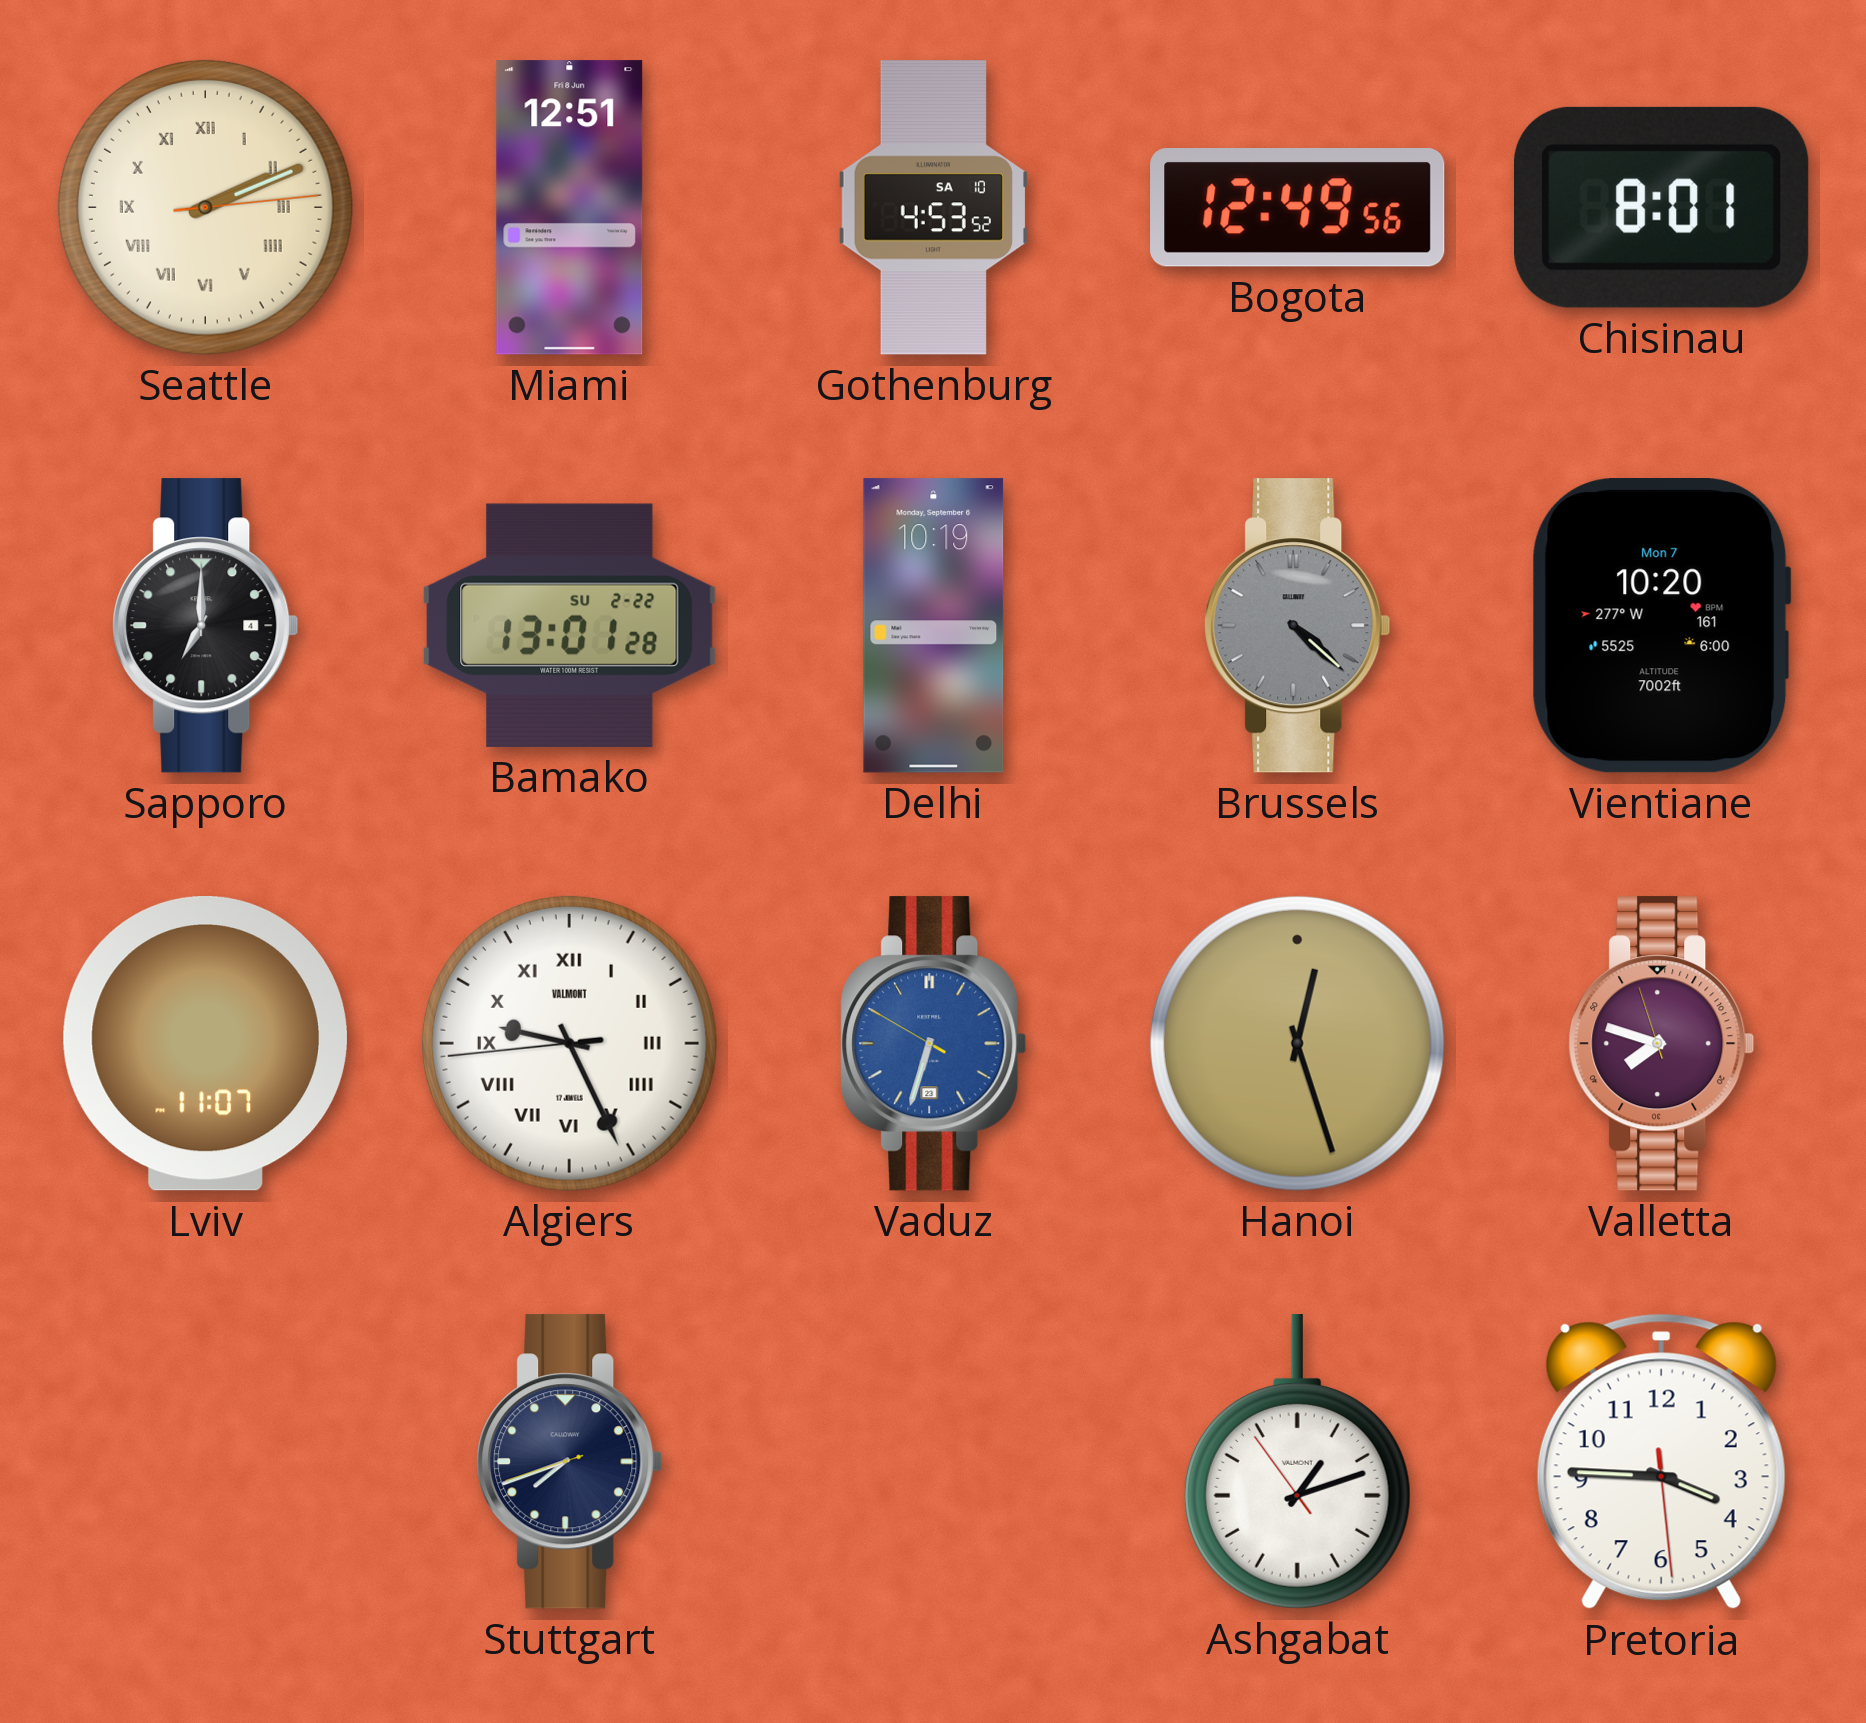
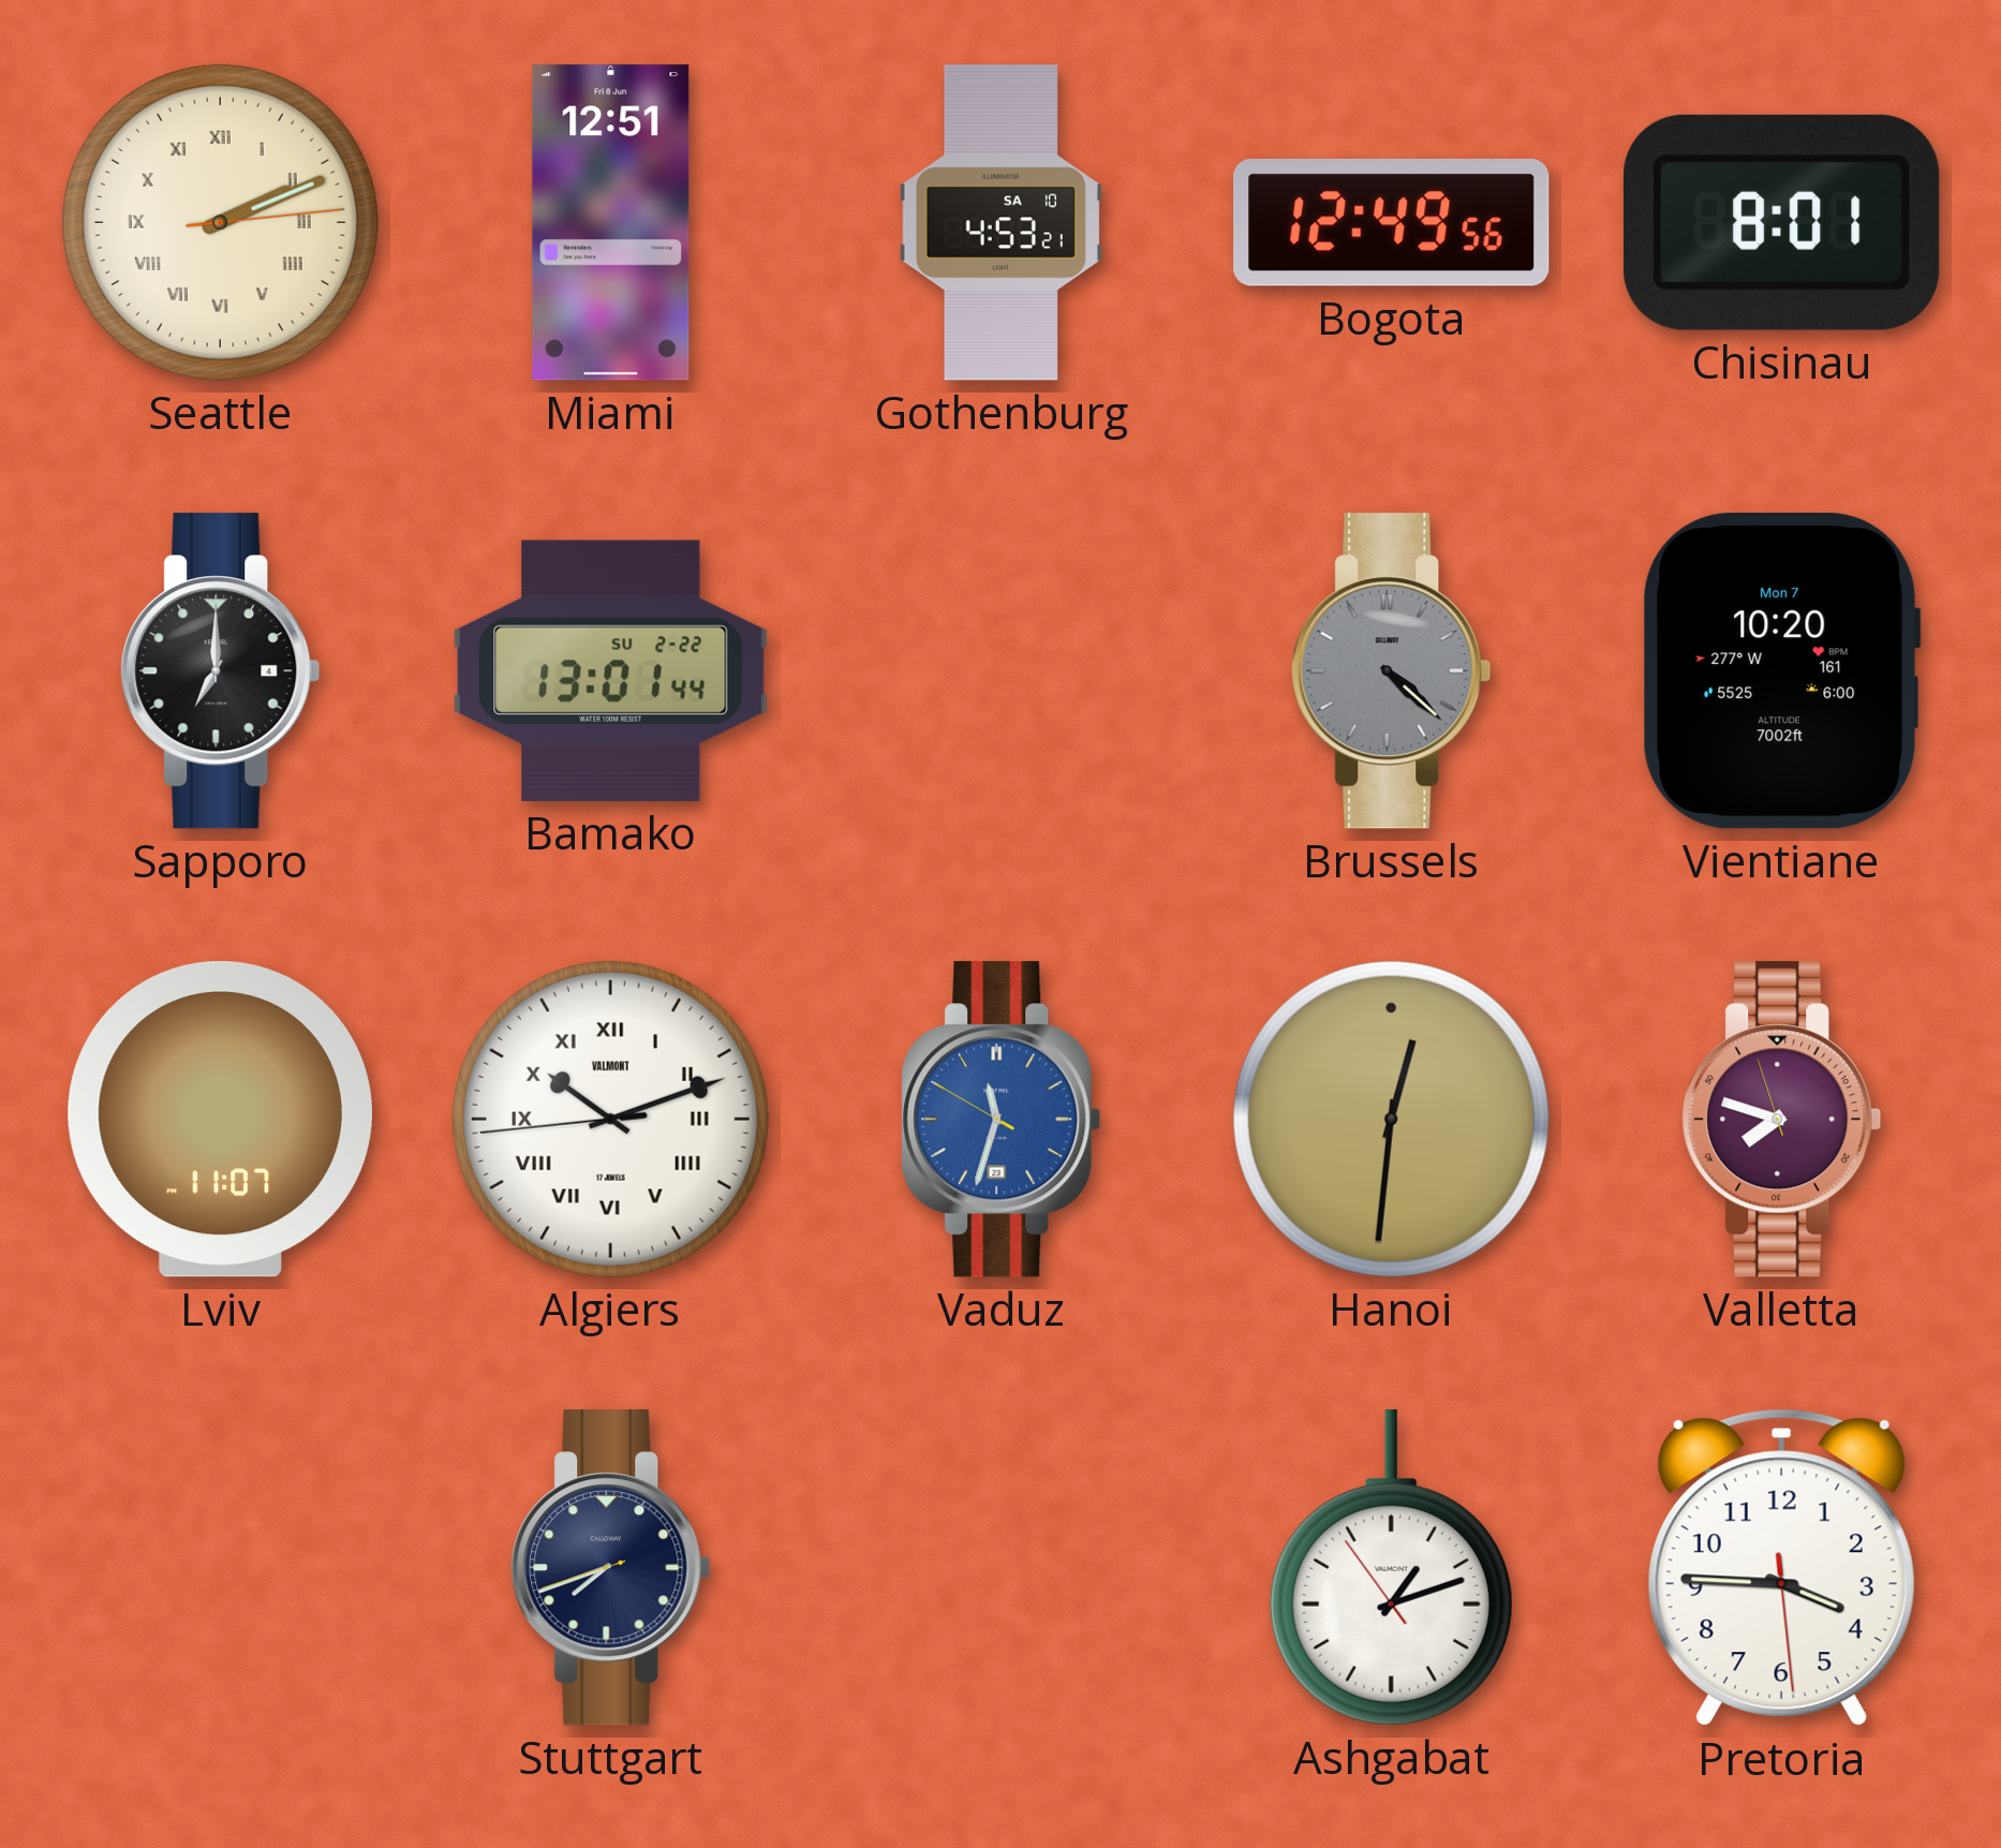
Gothenburg: 4:53:52 -> 4:53:21
Bamako: 13:01:28 -> 13:01:44
Delhi: 10:19 -> none
Algiers: 9:25 -> 10:11
Vaduz: 6:32 -> 11:32
Hanoi: 12:27 -> 12:31
